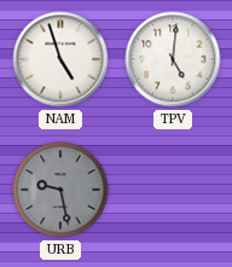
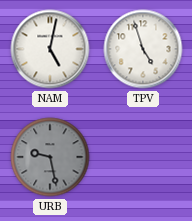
NAM: 4:57 -> 5:02
TPV: 5:01 -> 4:57
